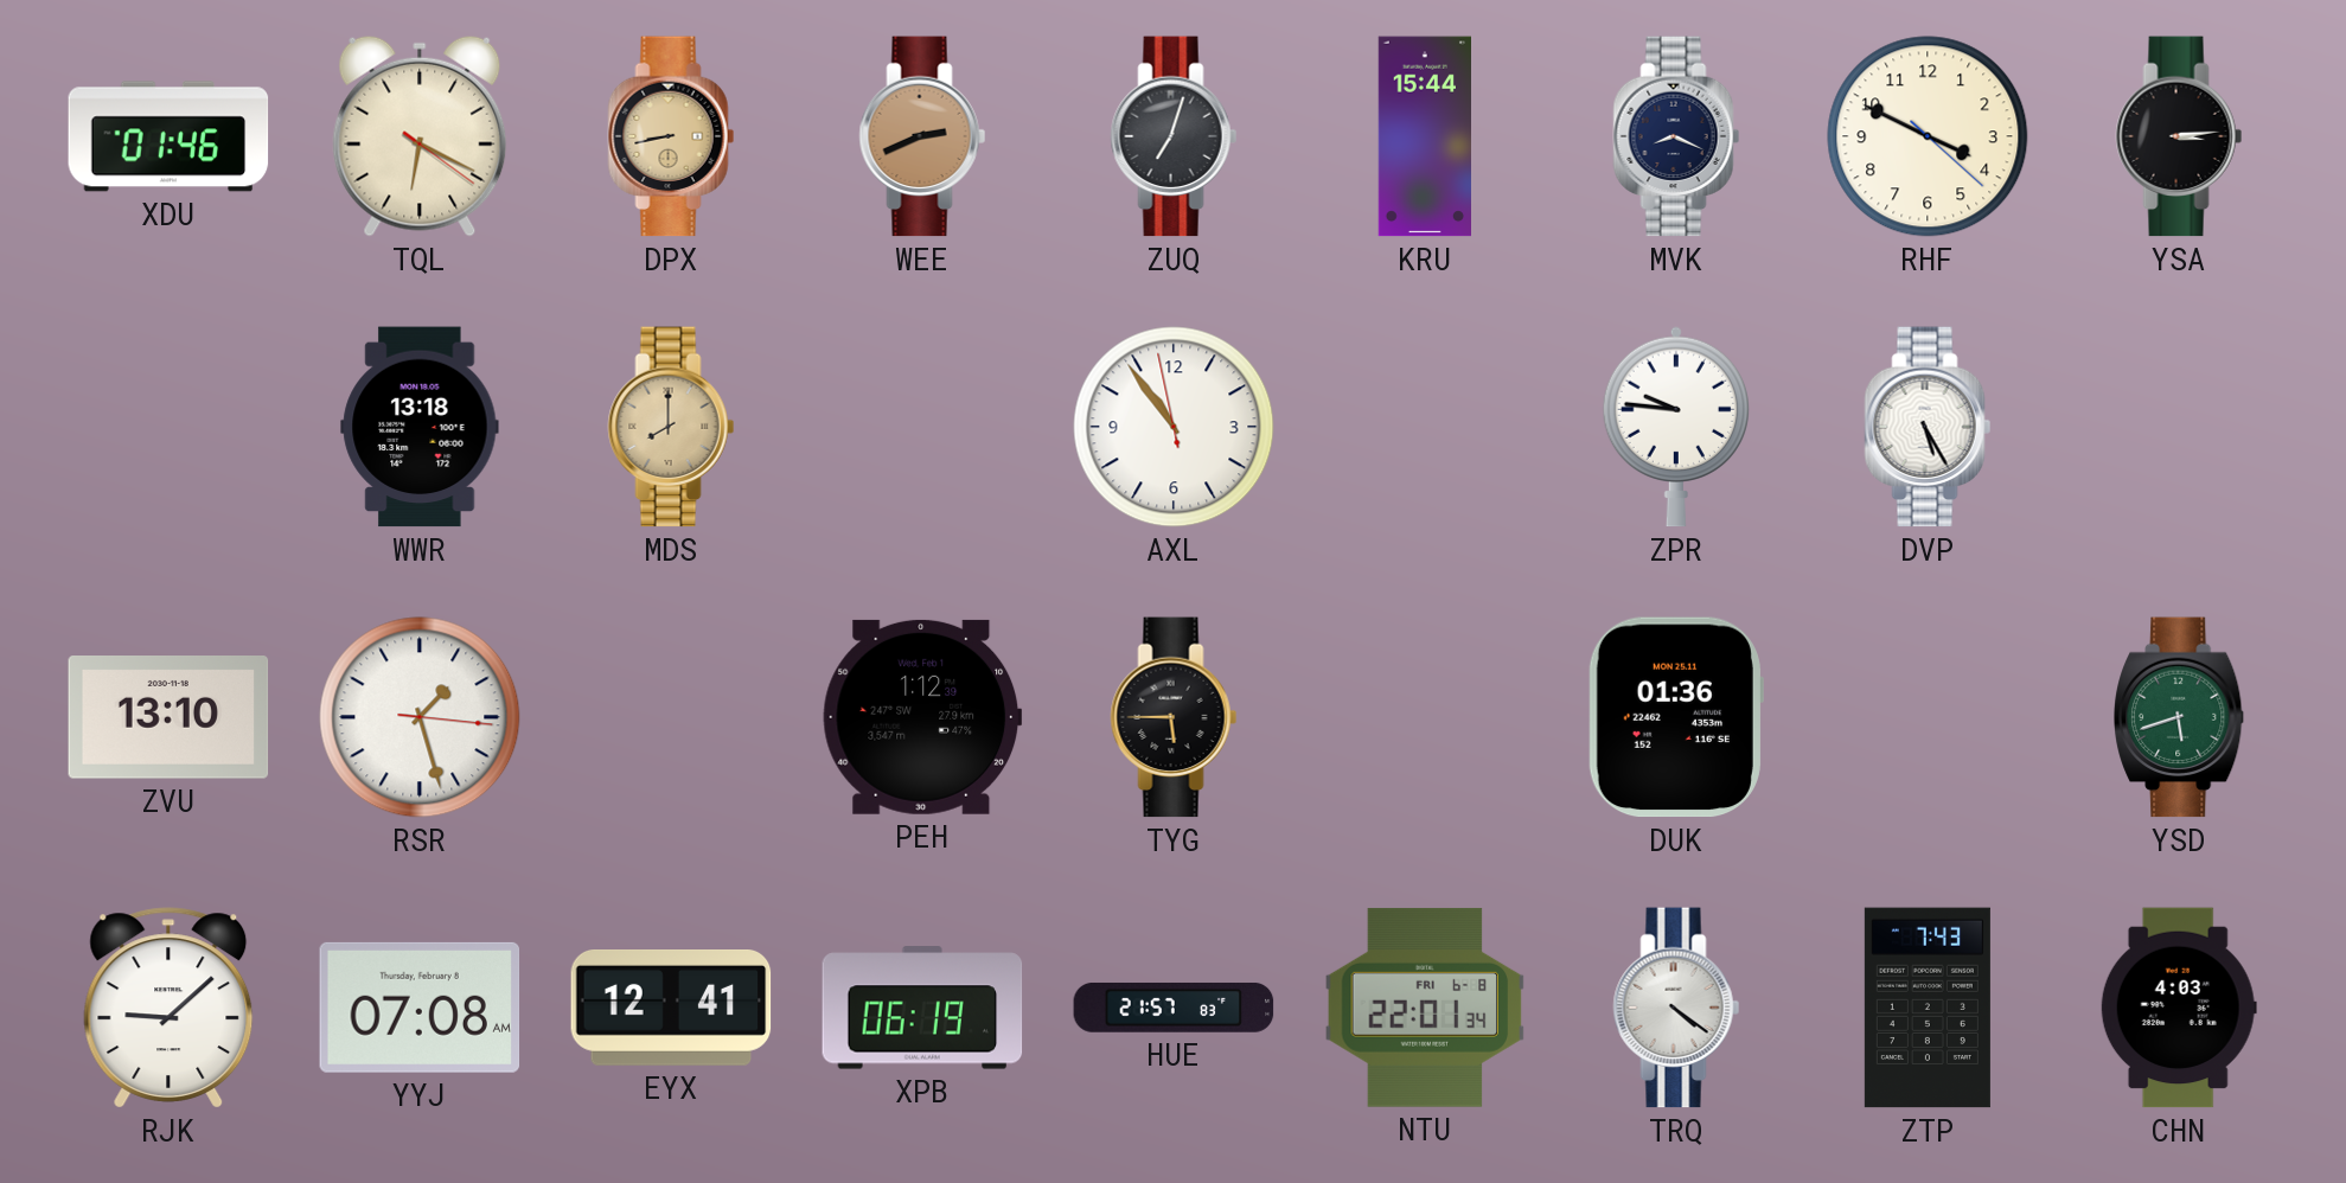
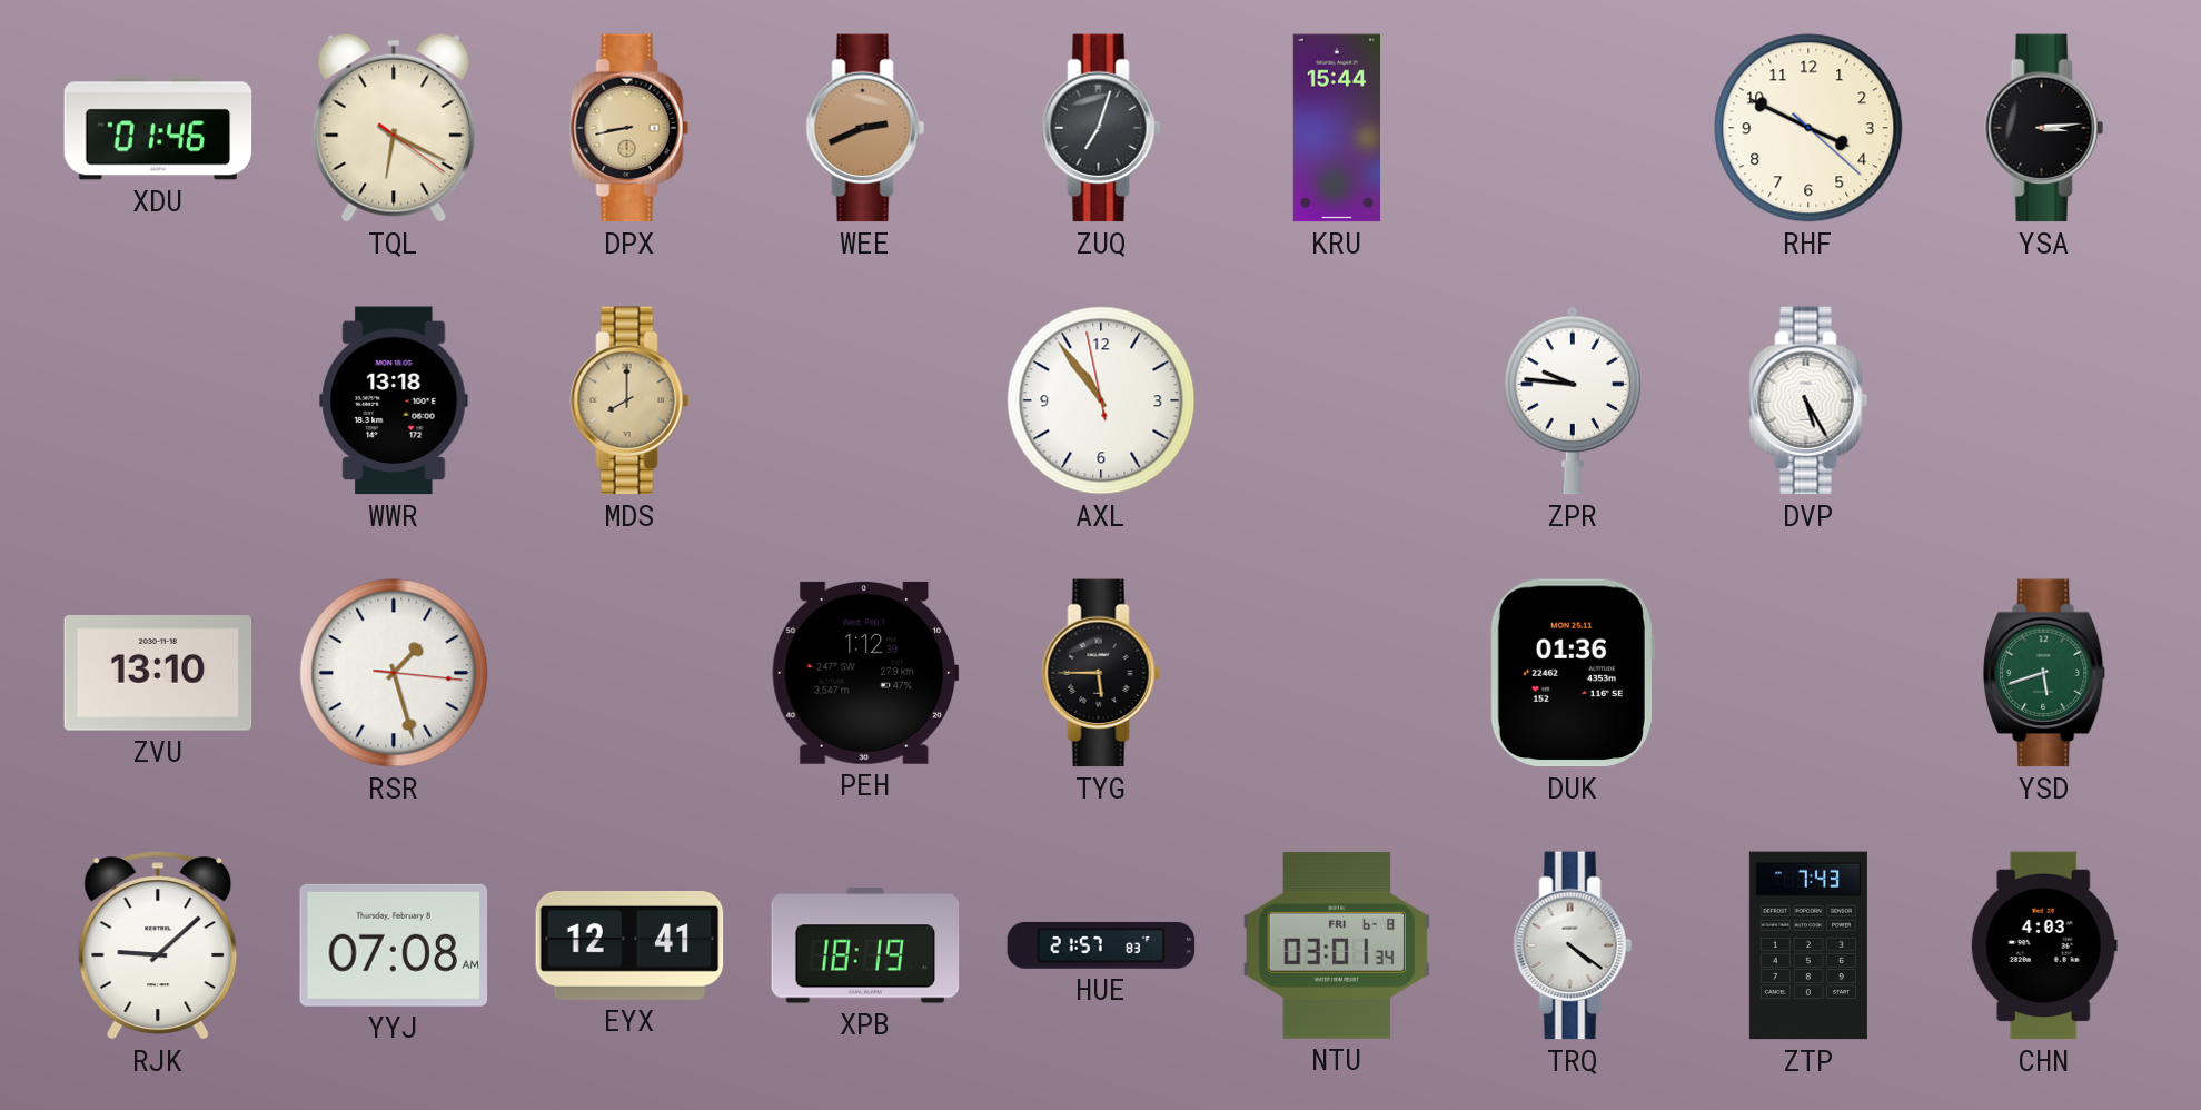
MVK: 8:19 -> none
XPB: 06:19 -> 18:19
NTU: 22:01 -> 03:01
